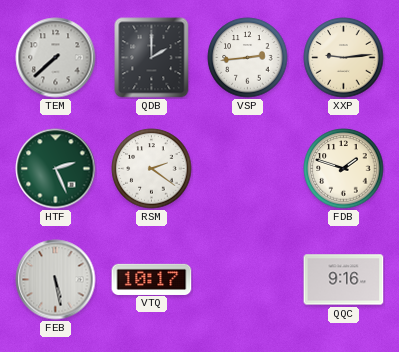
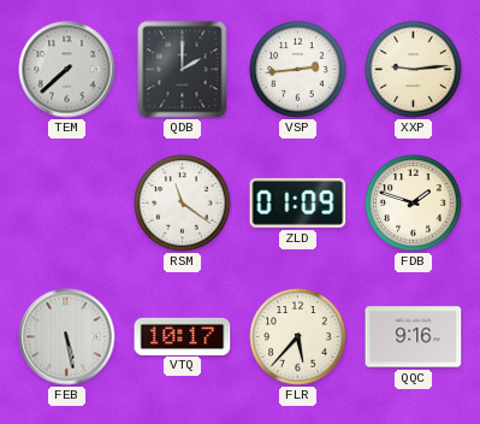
HTF: 2:26 -> none
RSM: 2:21 -> 11:21
ZLD: none -> 01:09
FLR: none -> 5:37
